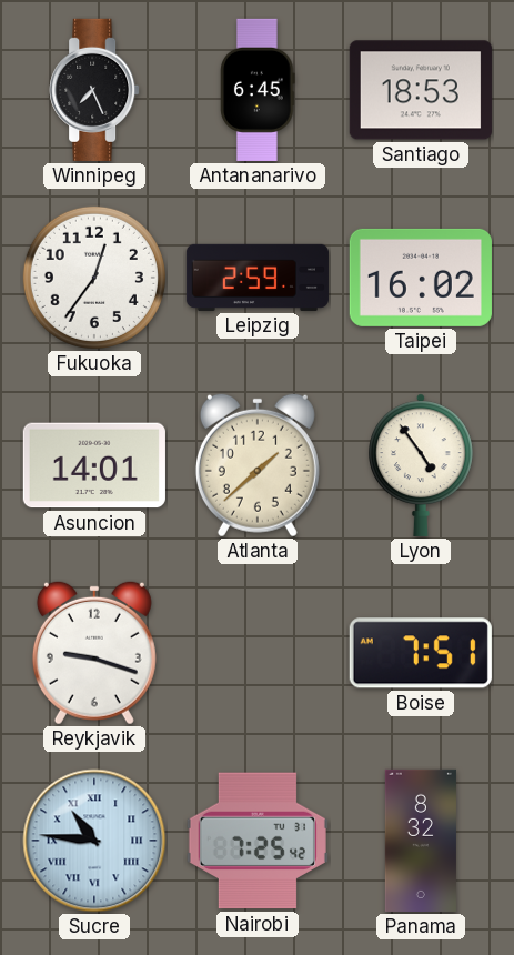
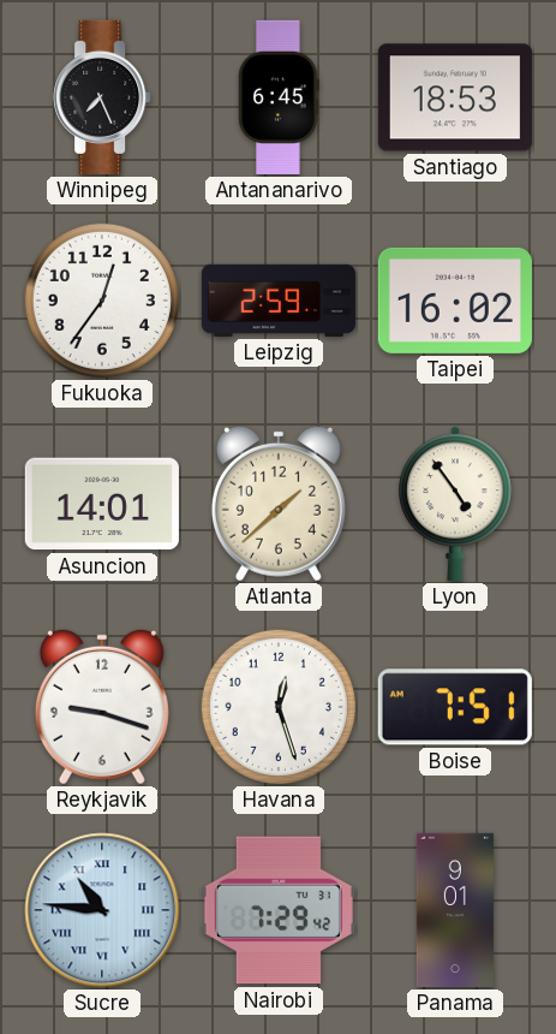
Havana: none -> 12:27
Nairobi: 7:25 -> 7:29
Panama: 8:32 -> 9:01
